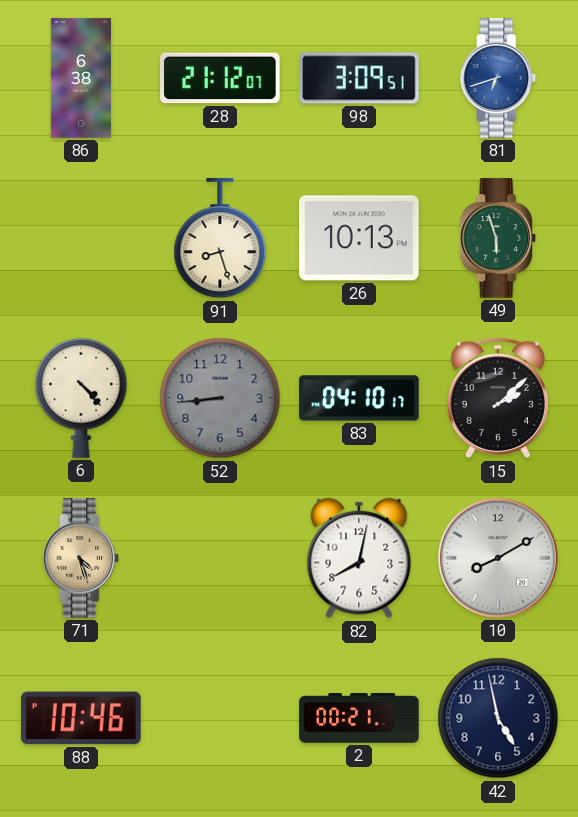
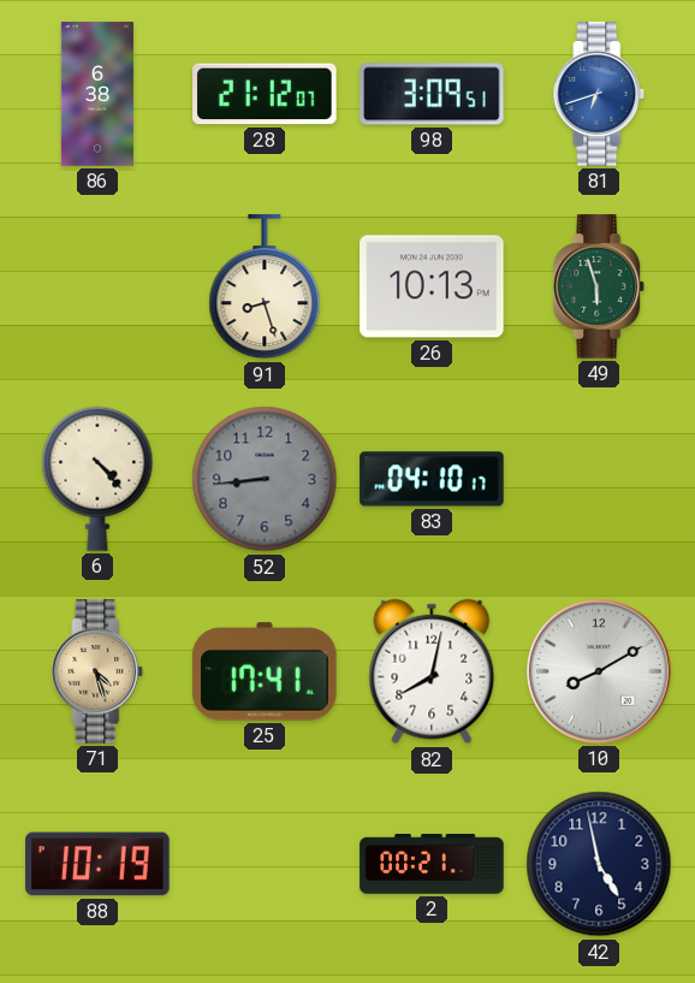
15: 2:08 -> none
25: none -> 17:41
88: 10:46 -> 10:19
